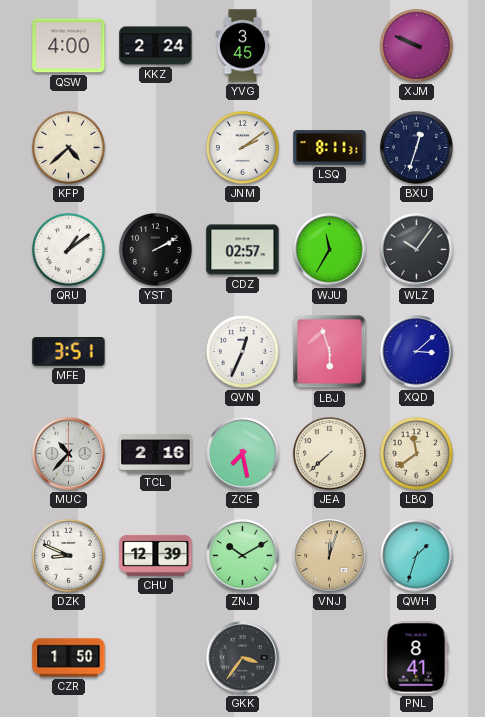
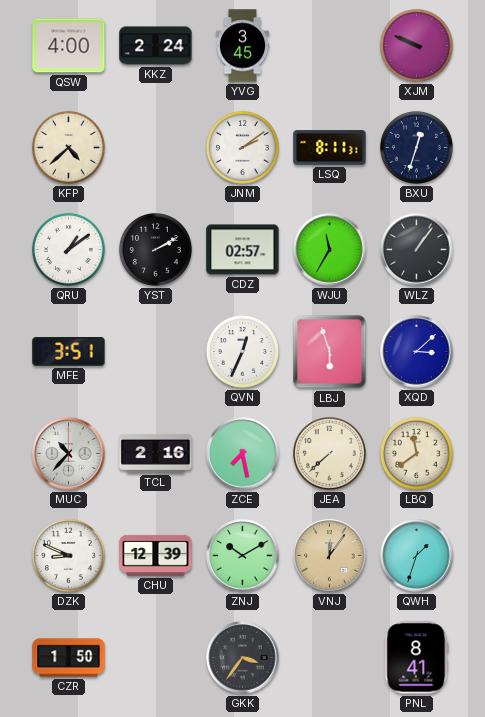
WLZ: 10:06 -> 1:06
VNJ: 12:03 -> 12:06
